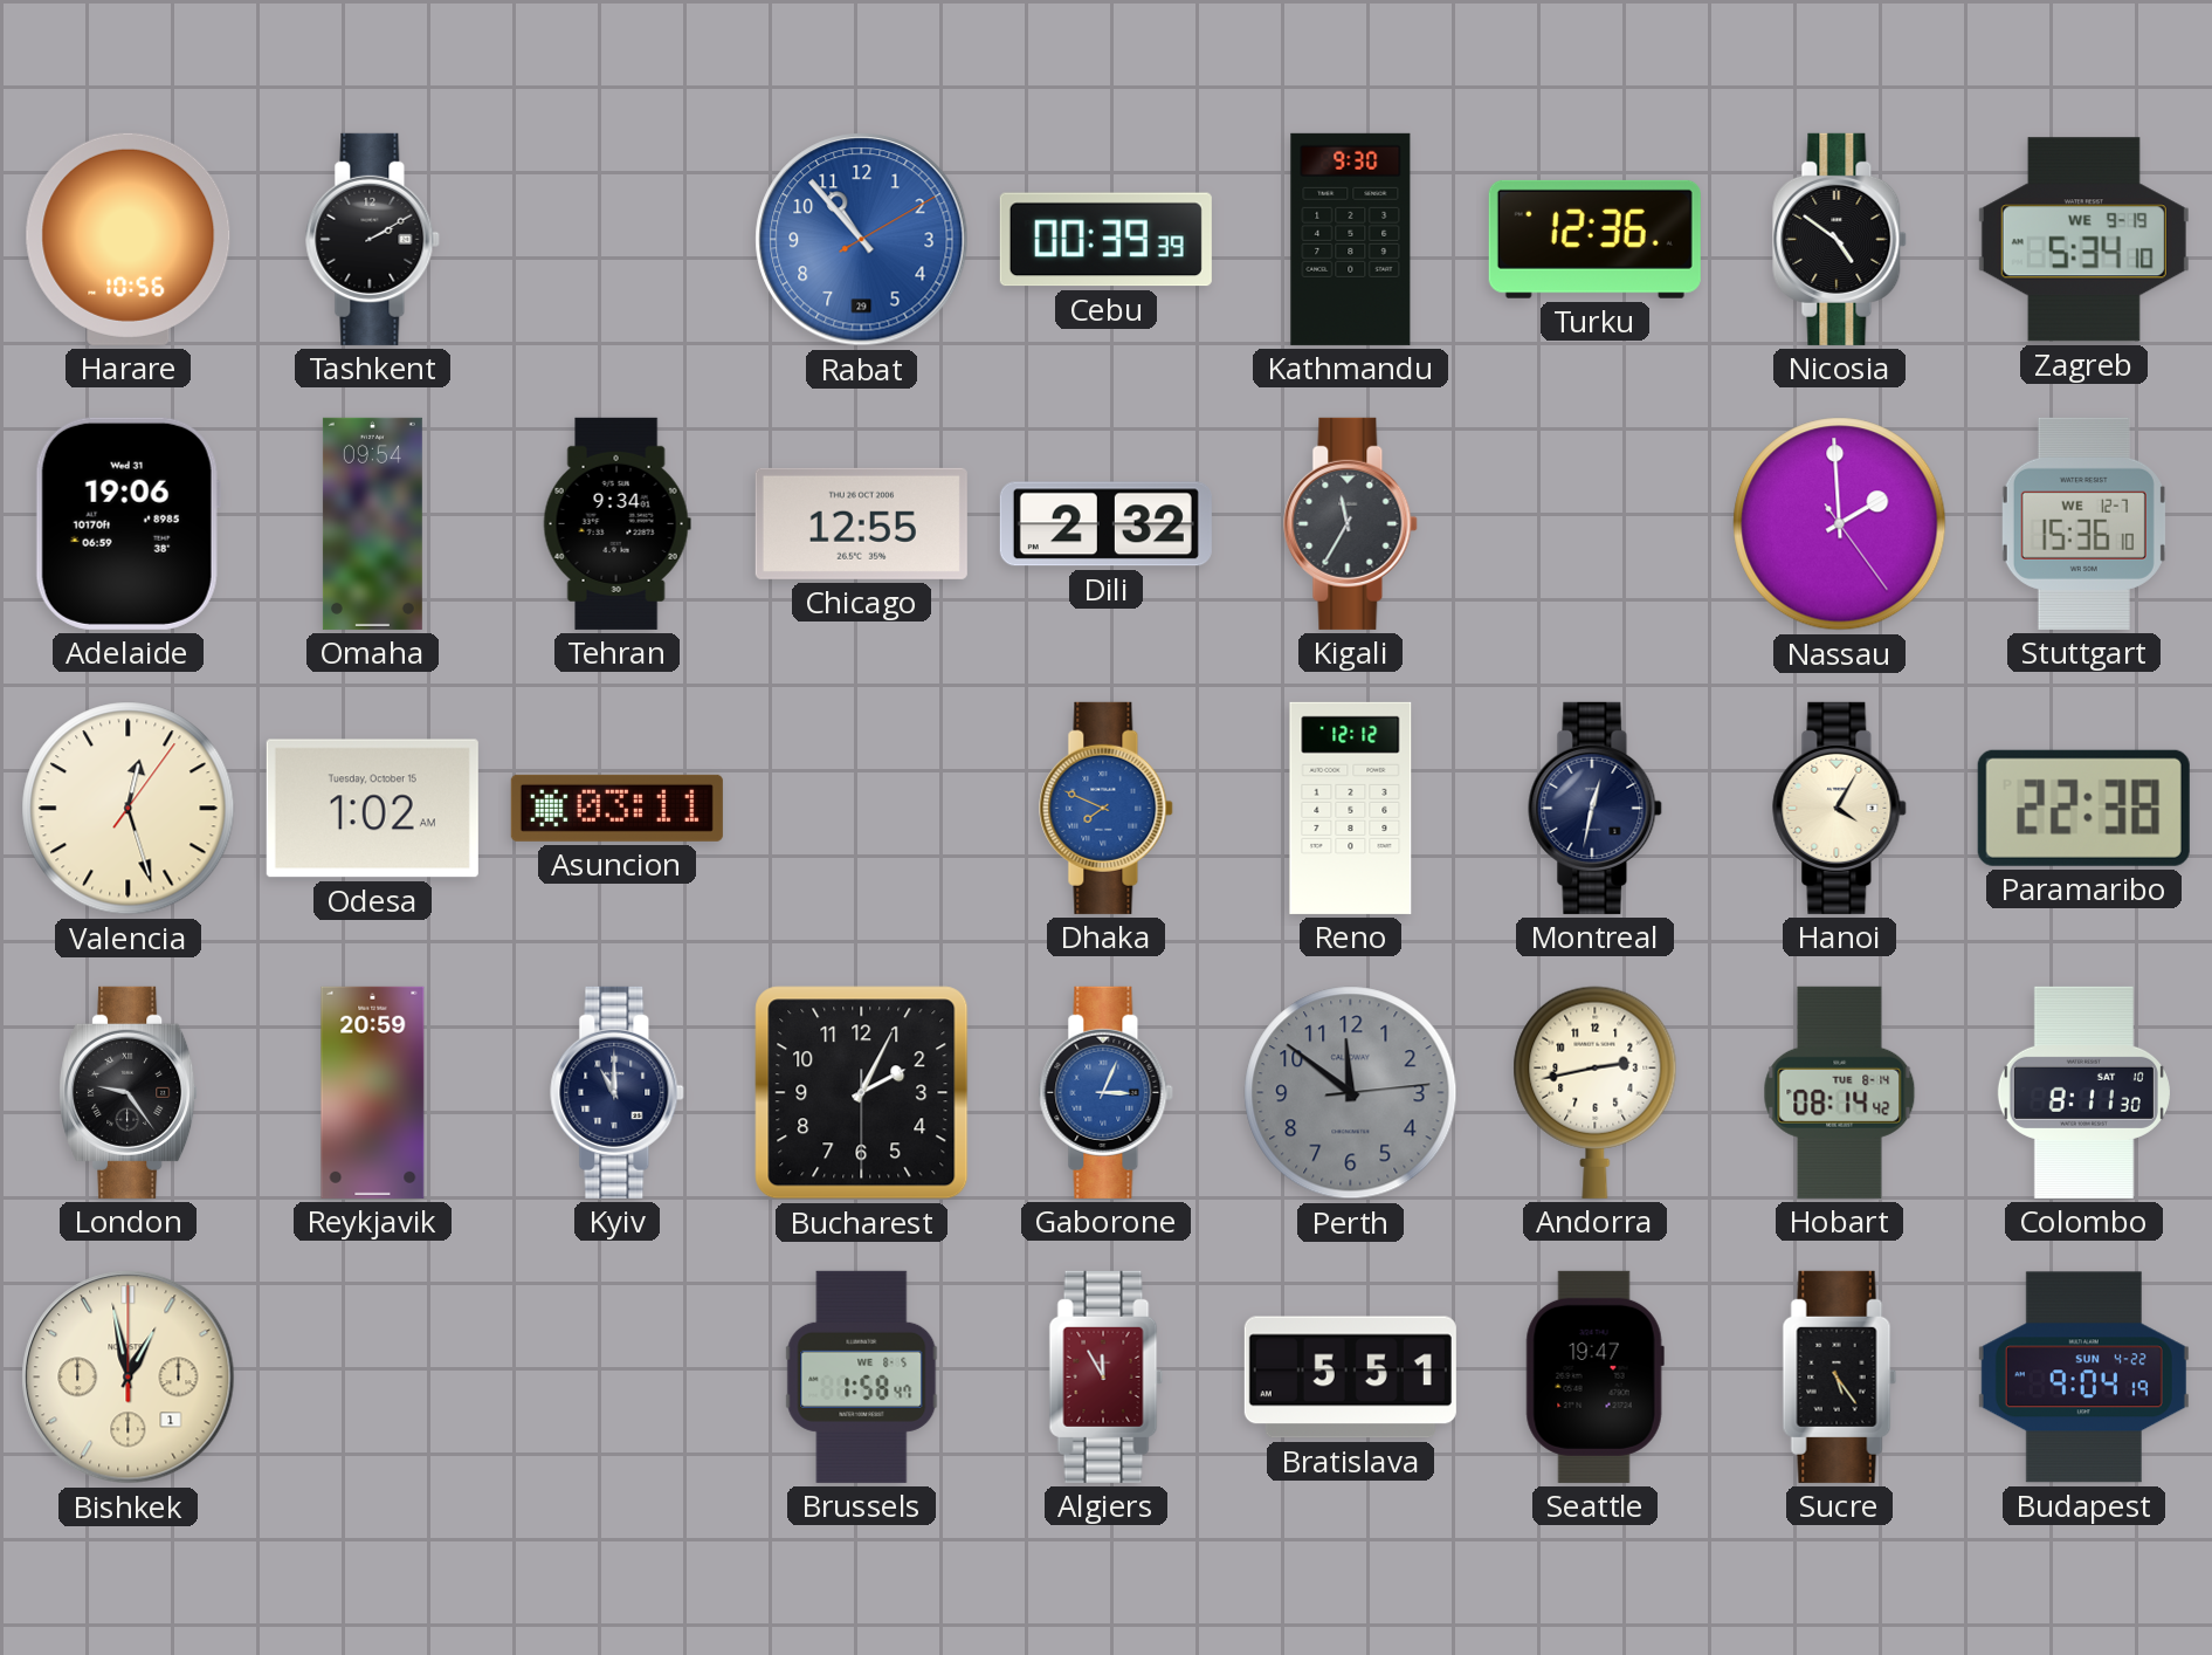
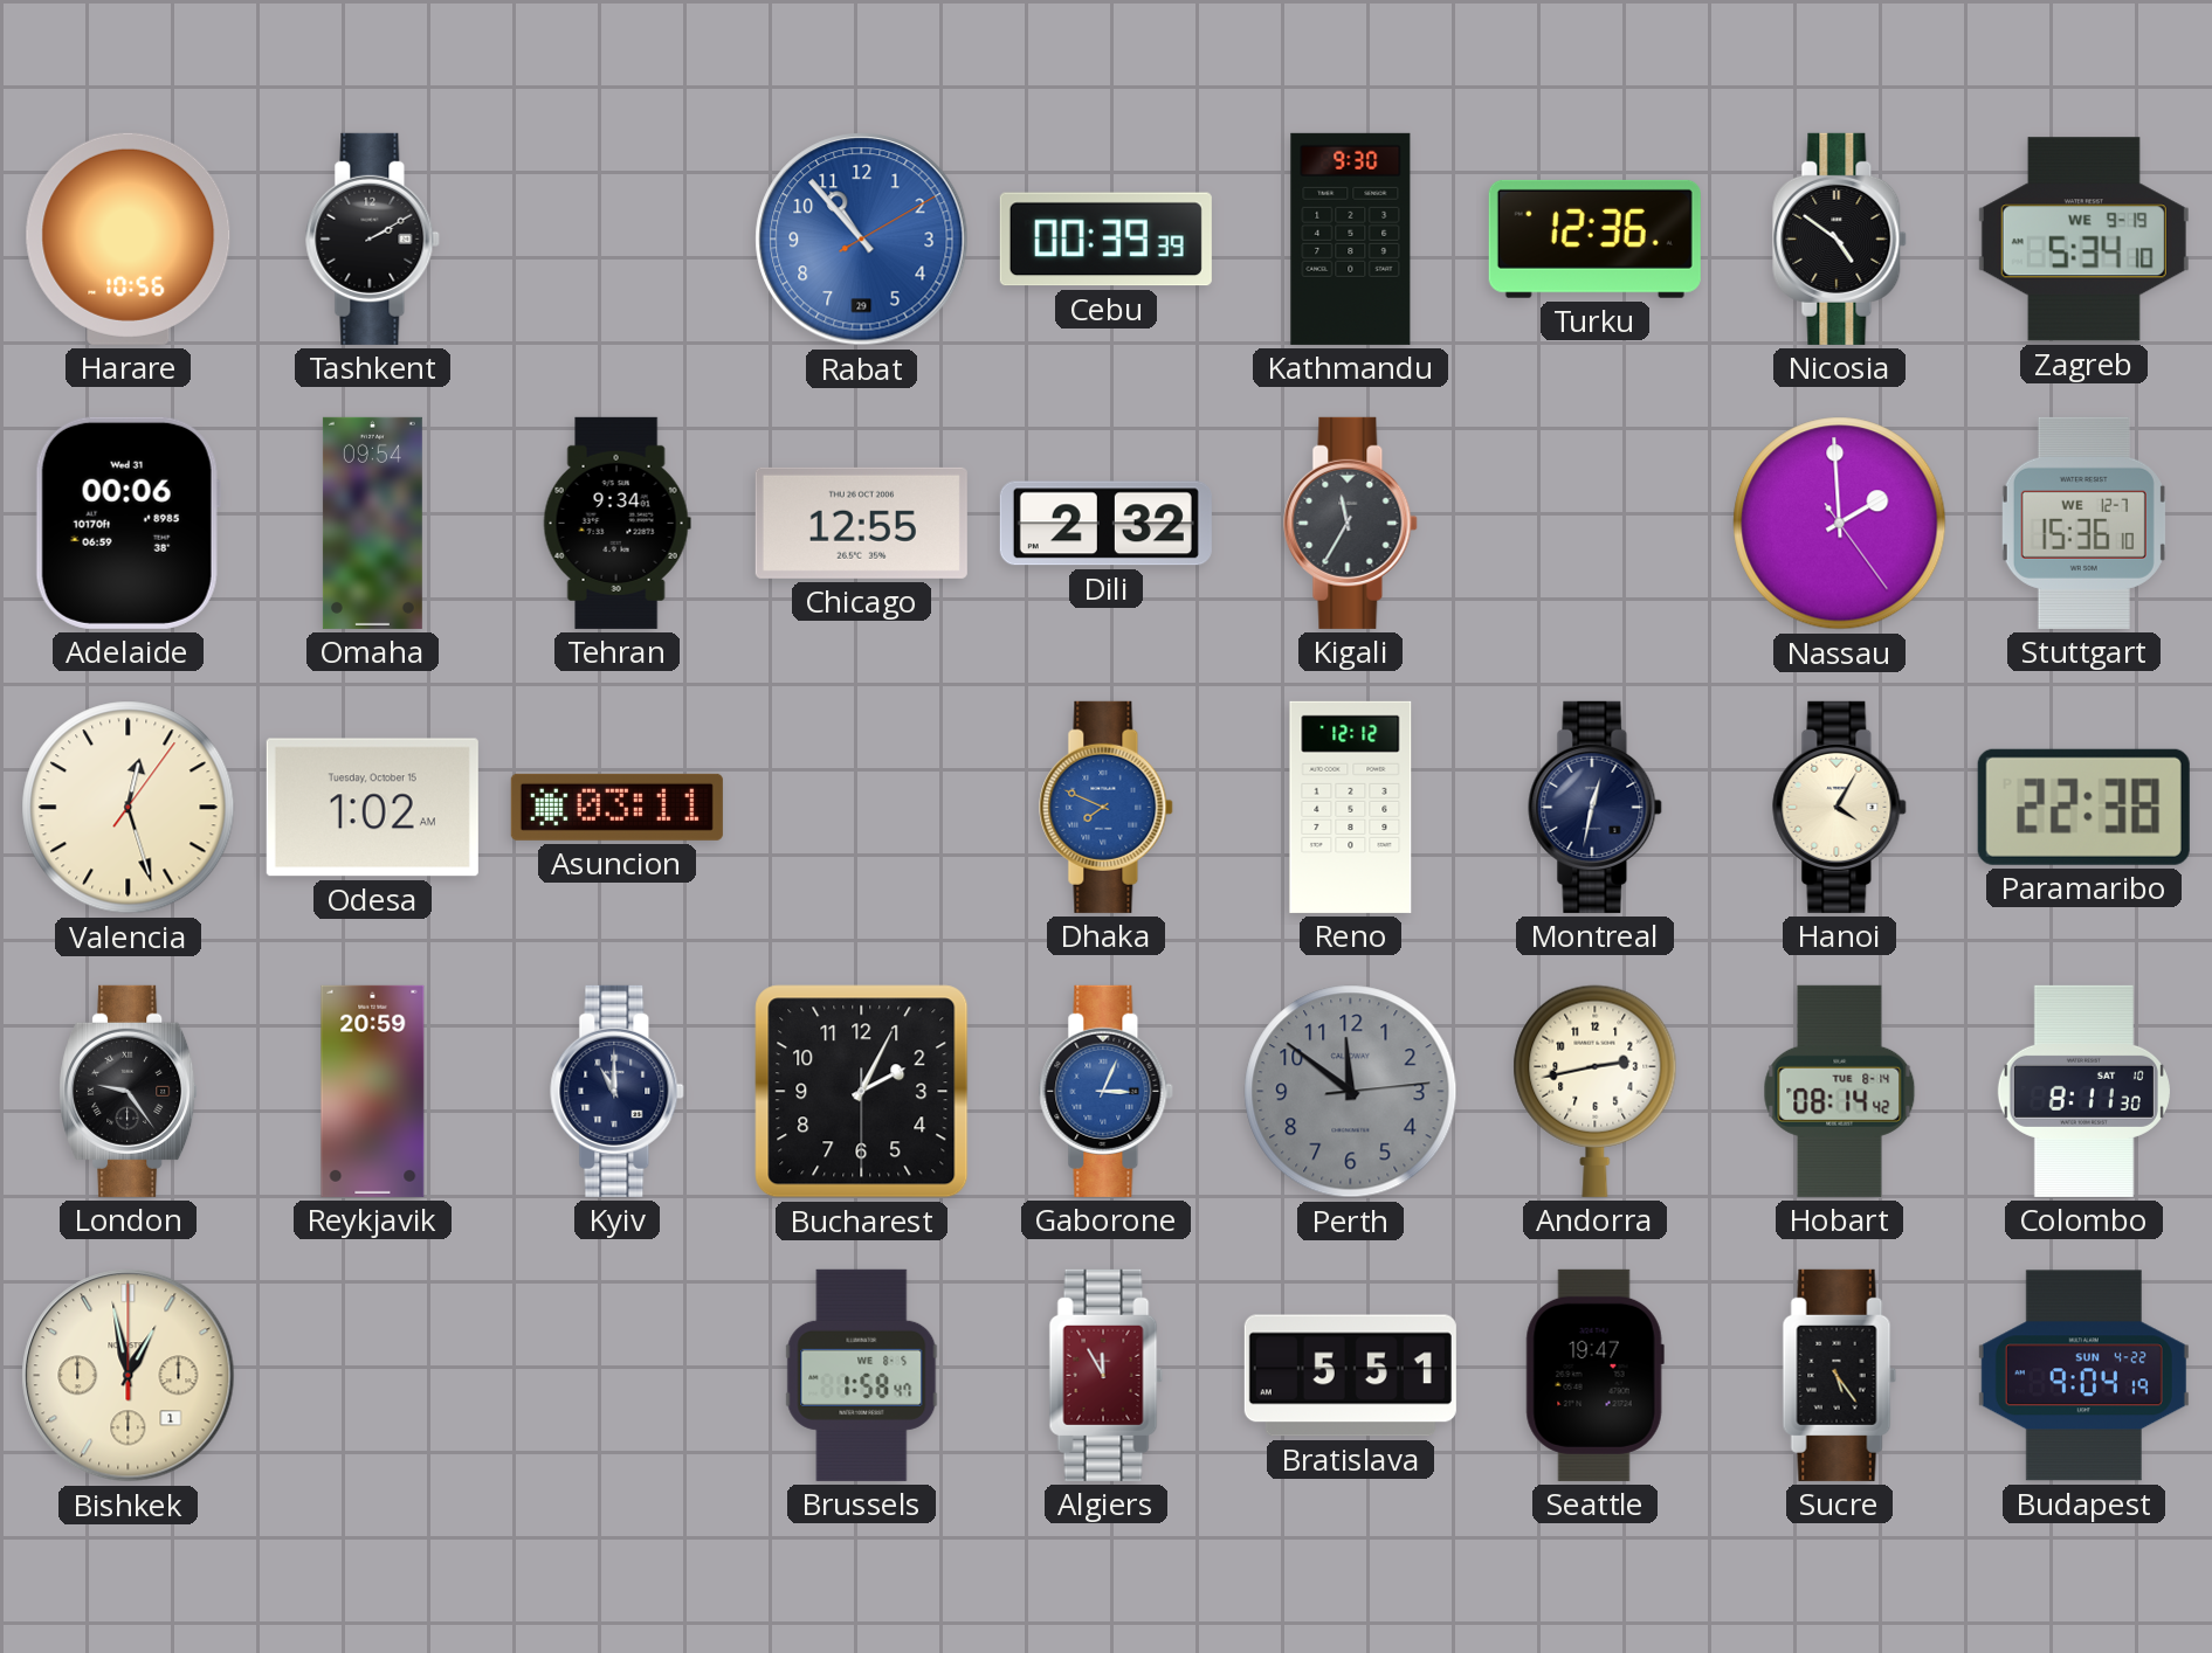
Adelaide: 19:06 -> 00:06
